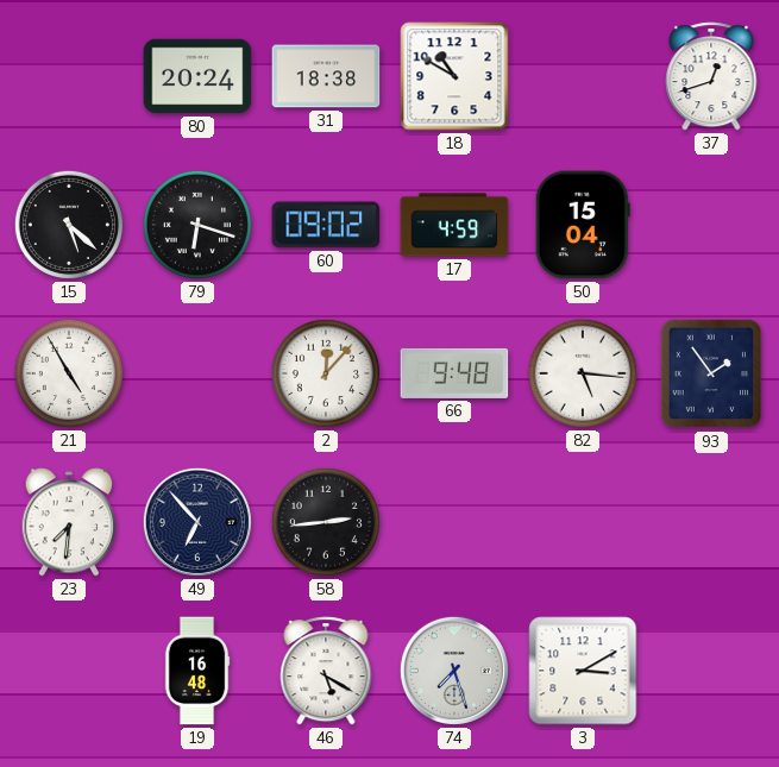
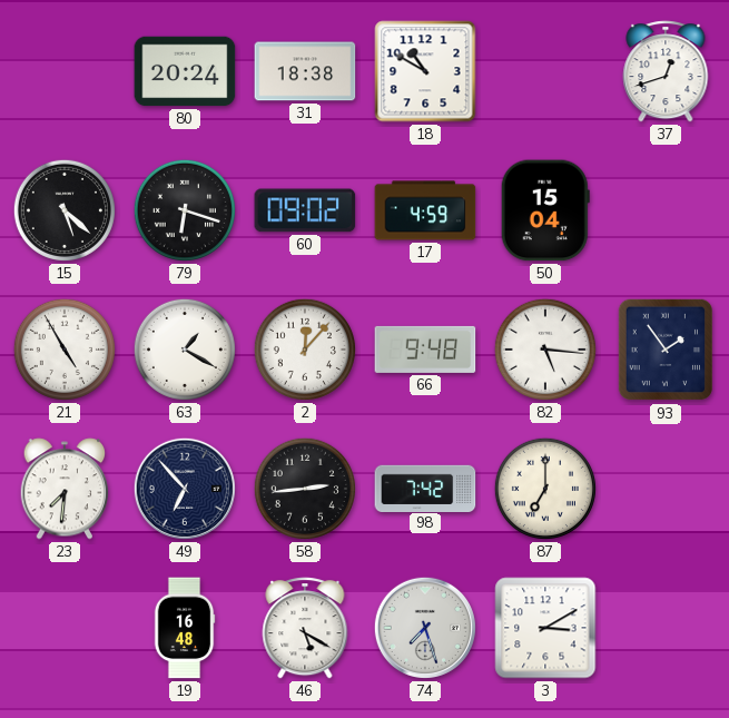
63: none -> 1:20
98: none -> 7:42
87: none -> 7:00
